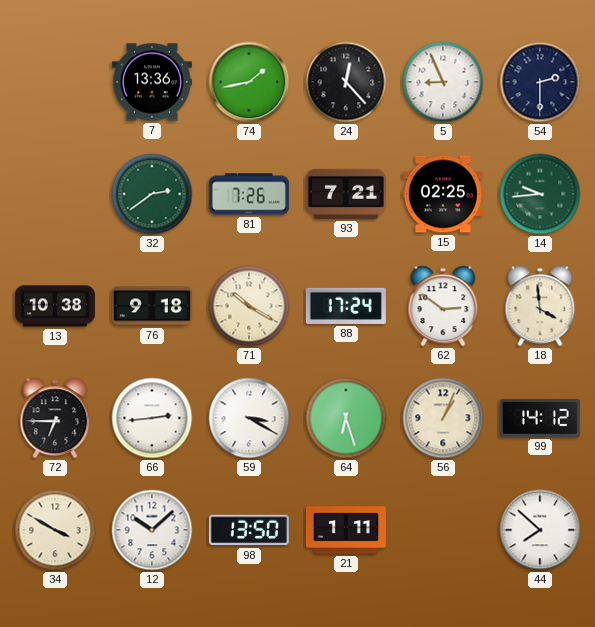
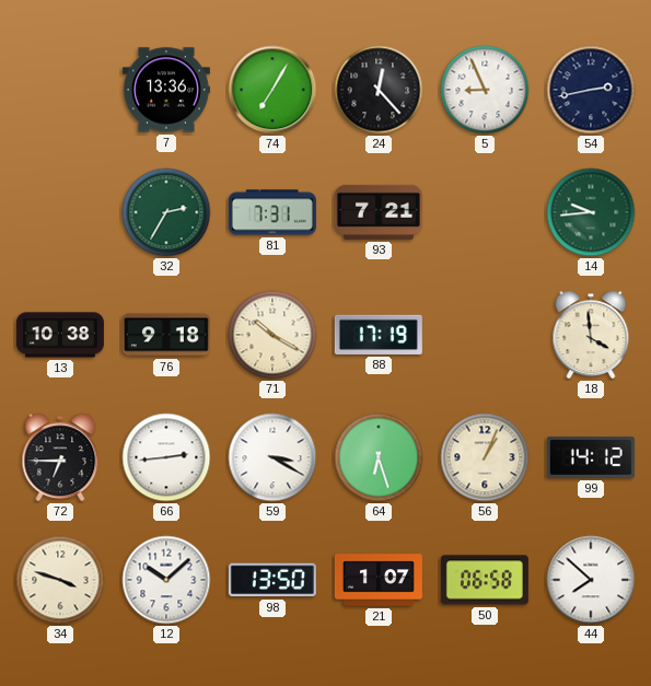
74: 1:43 -> 7:05
54: 2:30 -> 2:43
32: 2:39 -> 2:35
81: 7:26 -> 7:31
15: 02:25 -> none
88: 17:24 -> 17:19
62: 2:51 -> none
34: 3:50 -> 3:48
21: 1:11 -> 1:07
50: none -> 06:58
